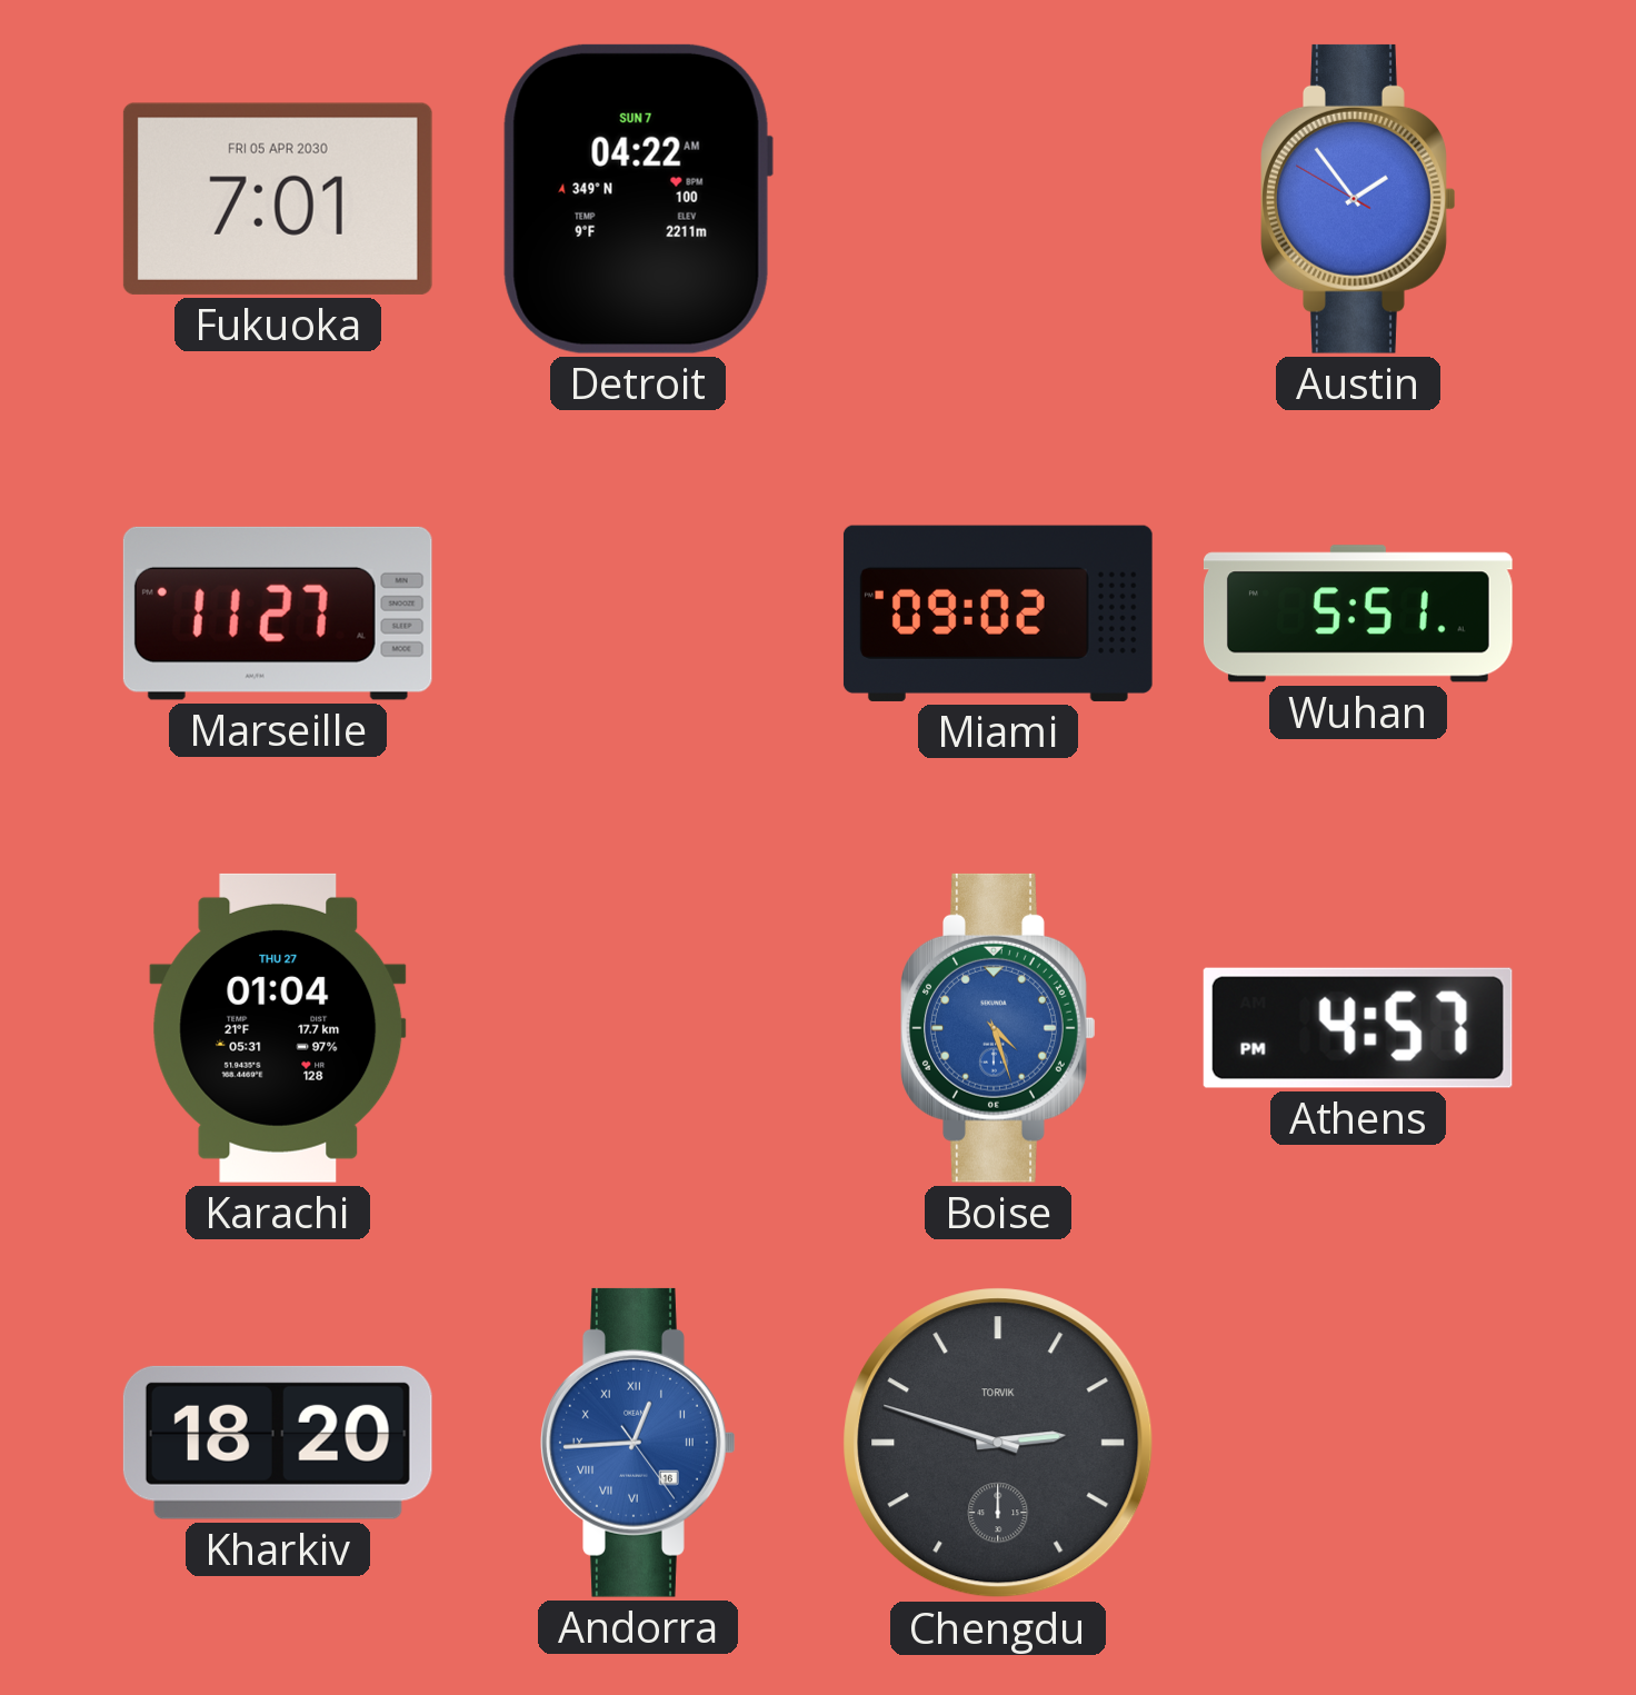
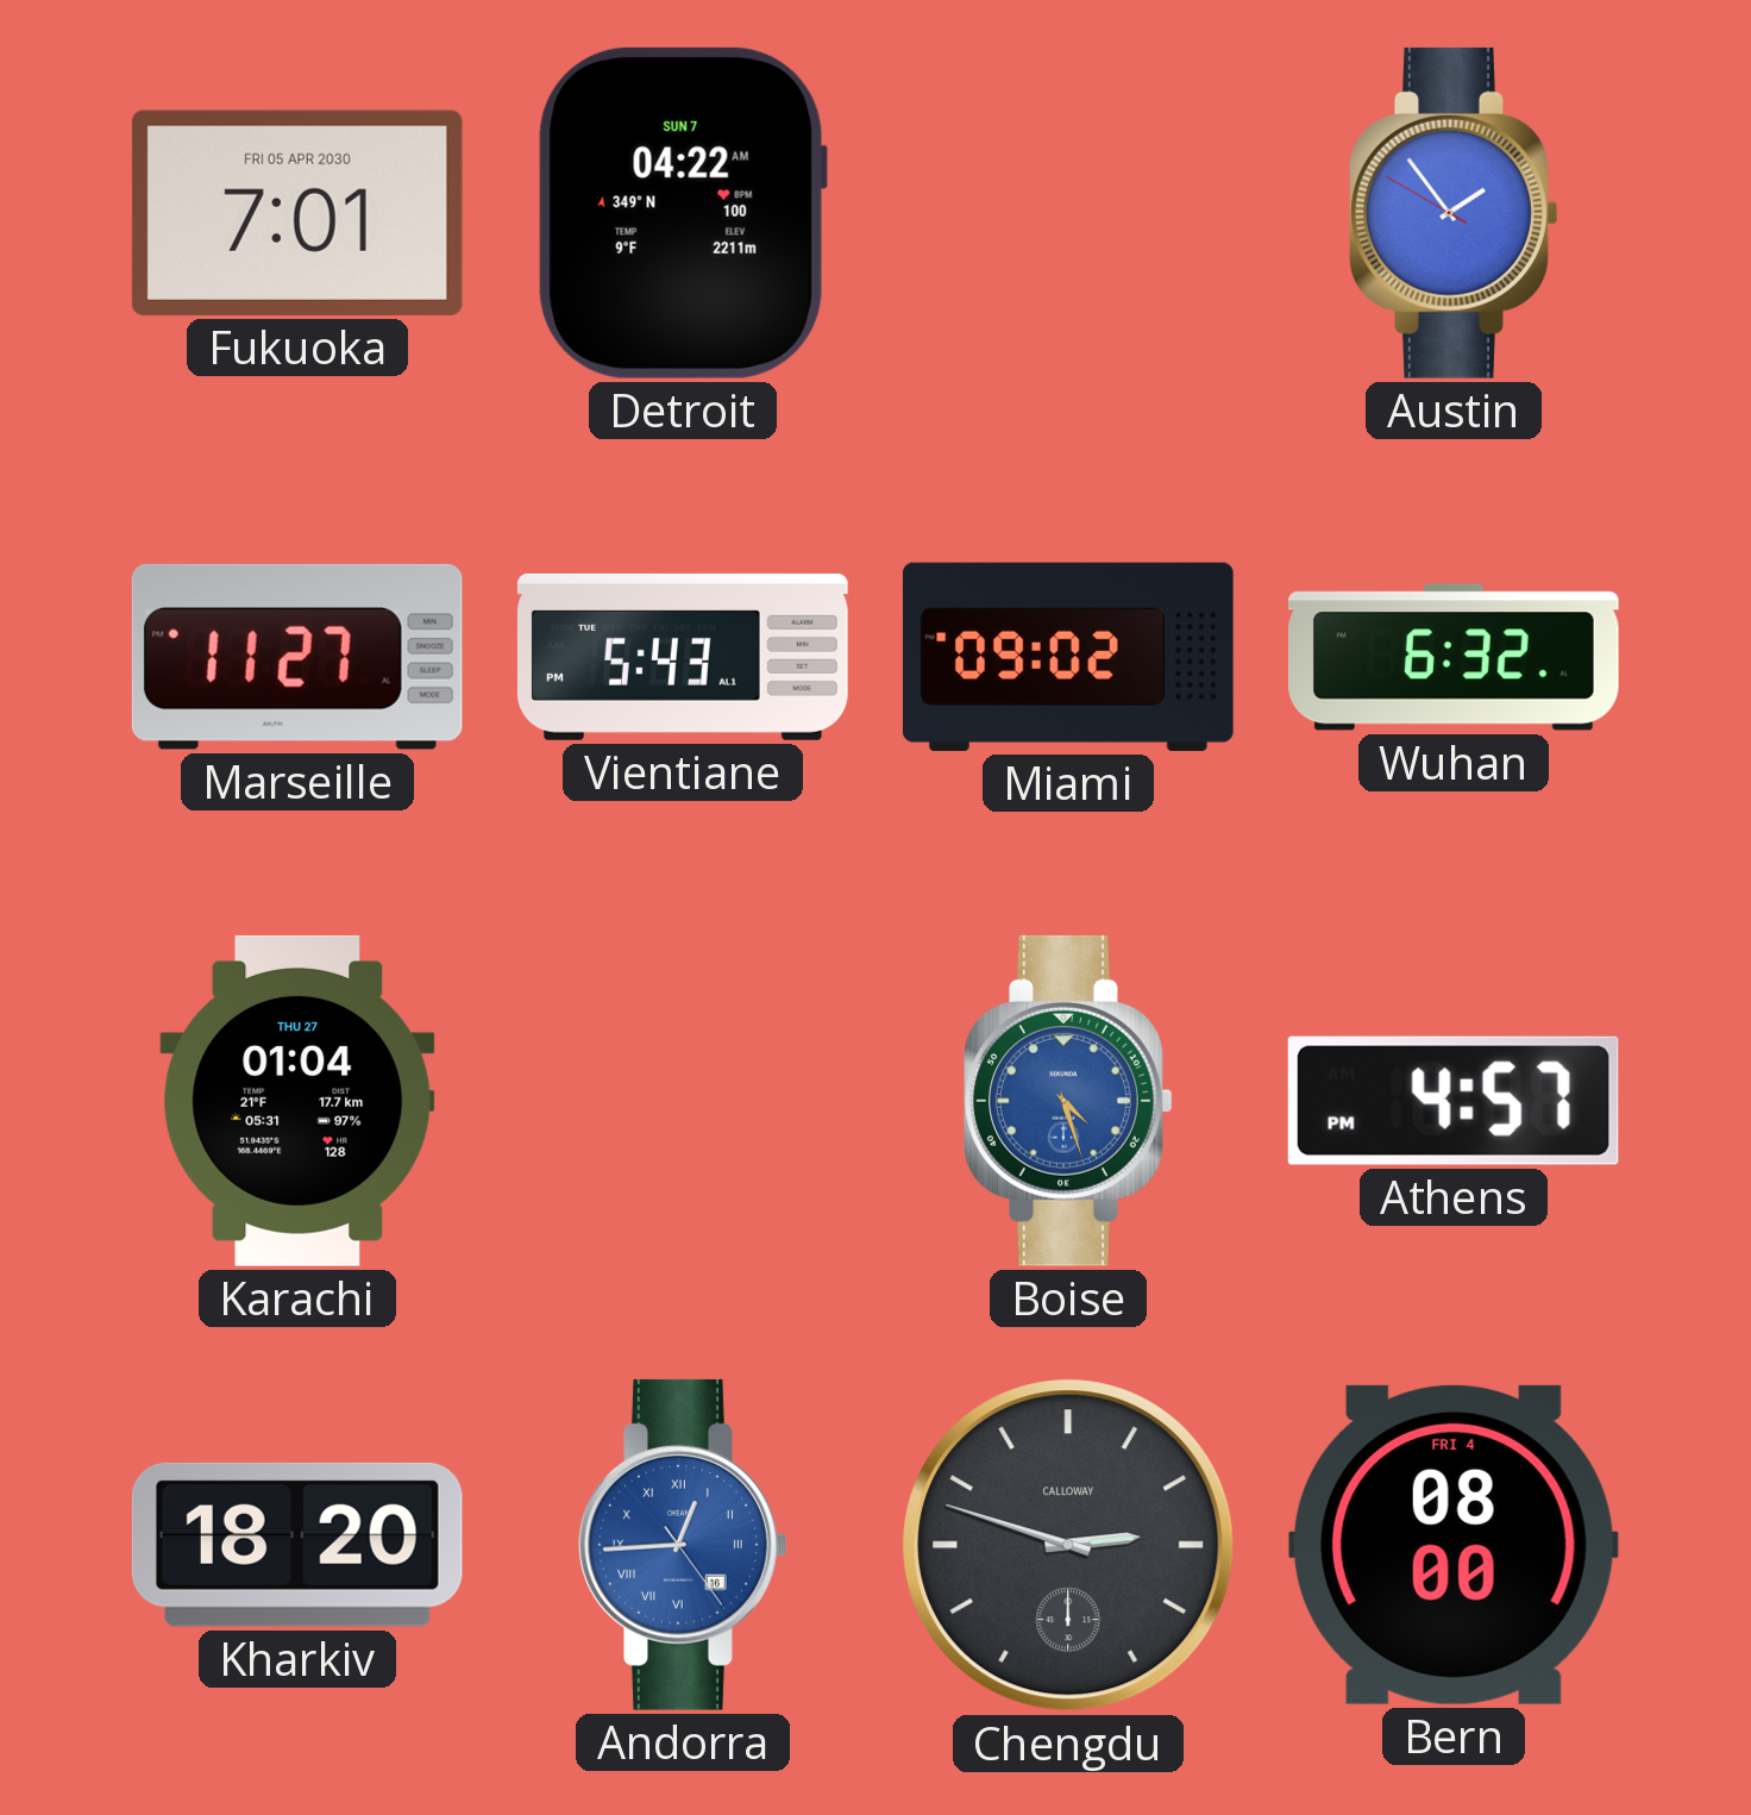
Vientiane: none -> 5:43
Wuhan: 5:51 -> 6:32
Chengdu brand: TORVIK -> CALLOWAY
Bern: none -> 08:00
